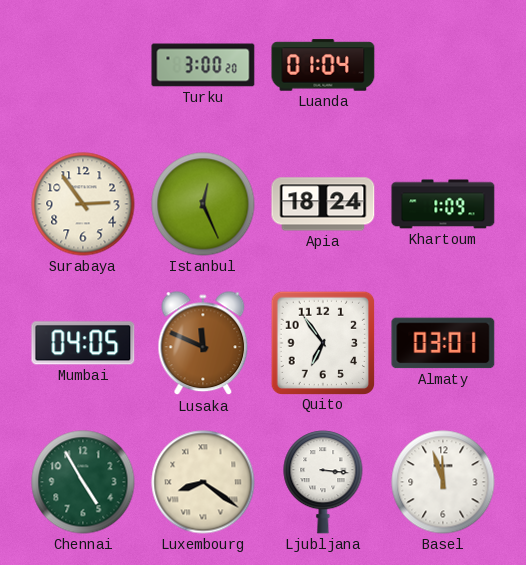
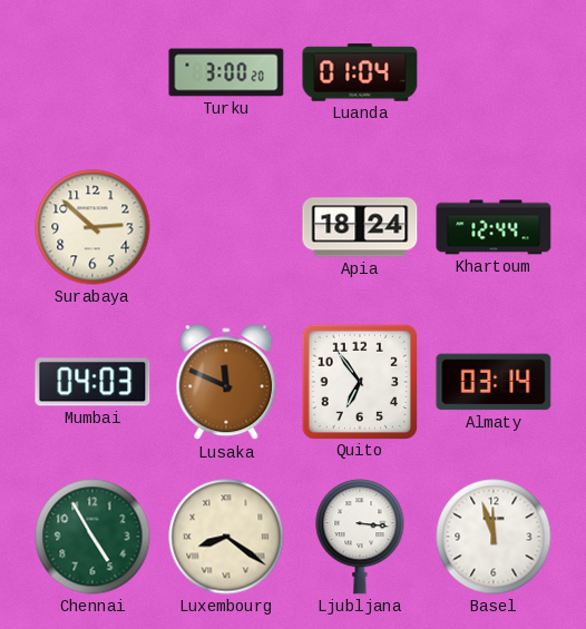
Surabaya: 2:54 -> 2:52
Istanbul: 12:26 -> none
Khartoum: 1:09 -> 12:44
Mumbai: 04:05 -> 04:03
Almaty: 03:01 -> 03:14
